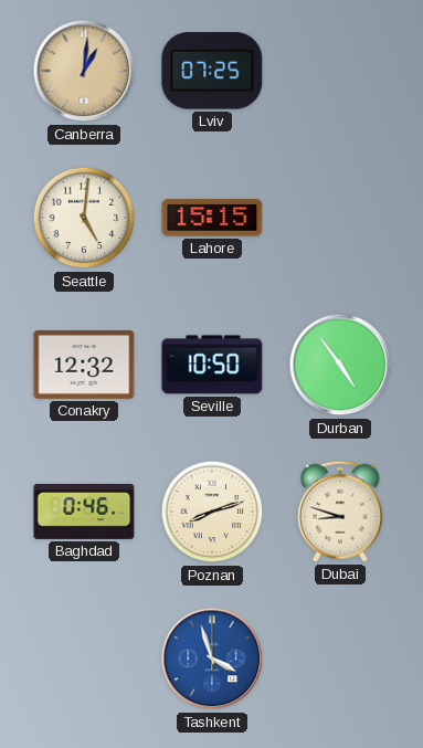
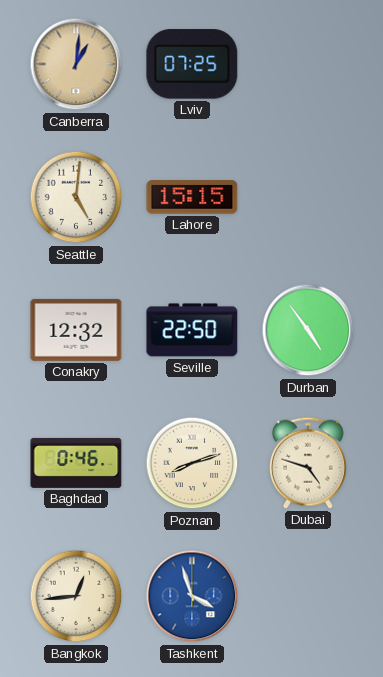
Seville: 10:50 -> 22:50
Dubai: 8:48 -> 4:48
Bangkok: none -> 12:44
